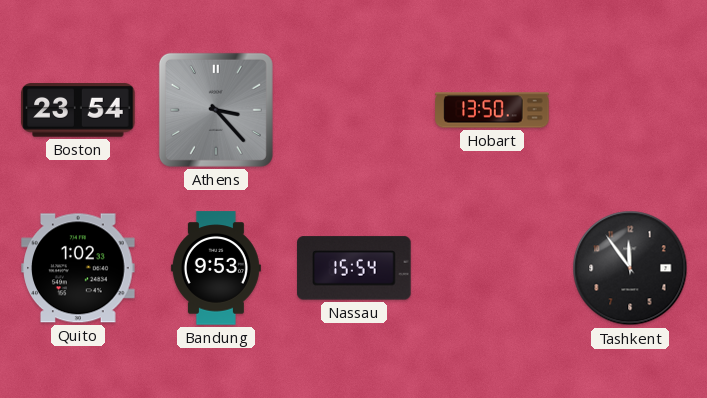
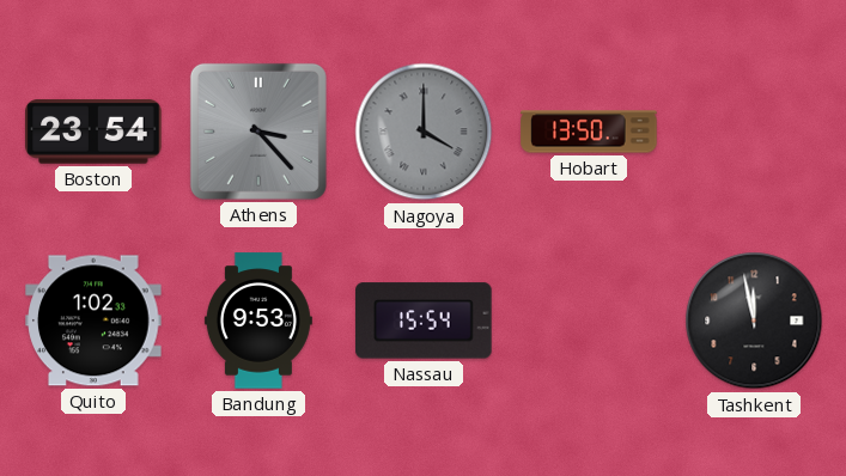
Nagoya: none -> 4:00
Tashkent: 11:54 -> 11:58
